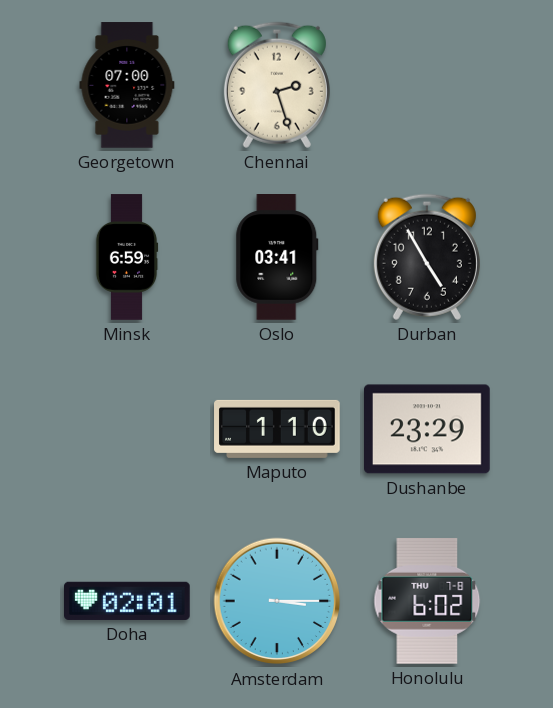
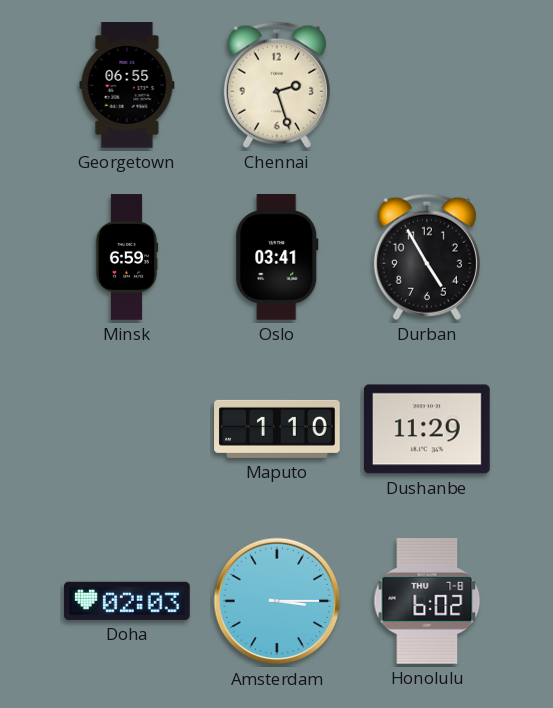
Georgetown: 07:00 -> 06:55
Dushanbe: 23:29 -> 11:29
Doha: 02:01 -> 02:03
